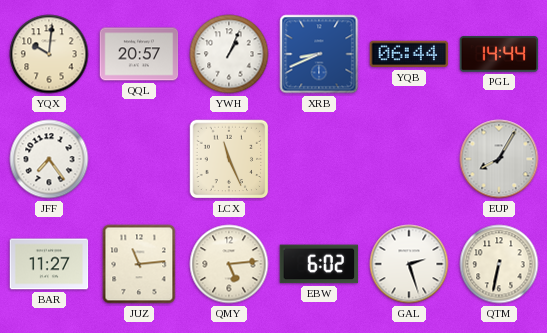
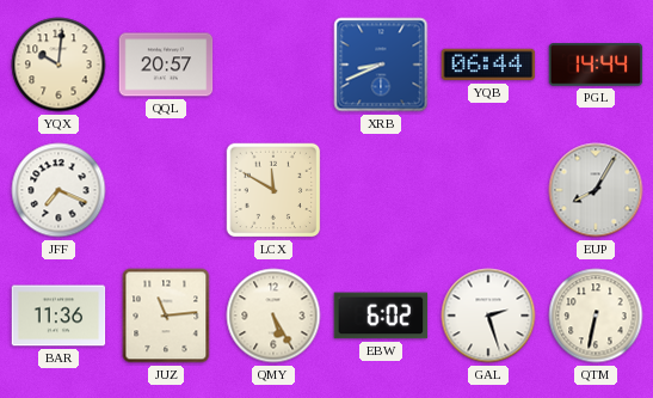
YWH: 1:04 -> none
JFF: 7:24 -> 7:19
LCX: 11:26 -> 11:50
BAR: 11:27 -> 11:36
QMY: 5:14 -> 5:25
